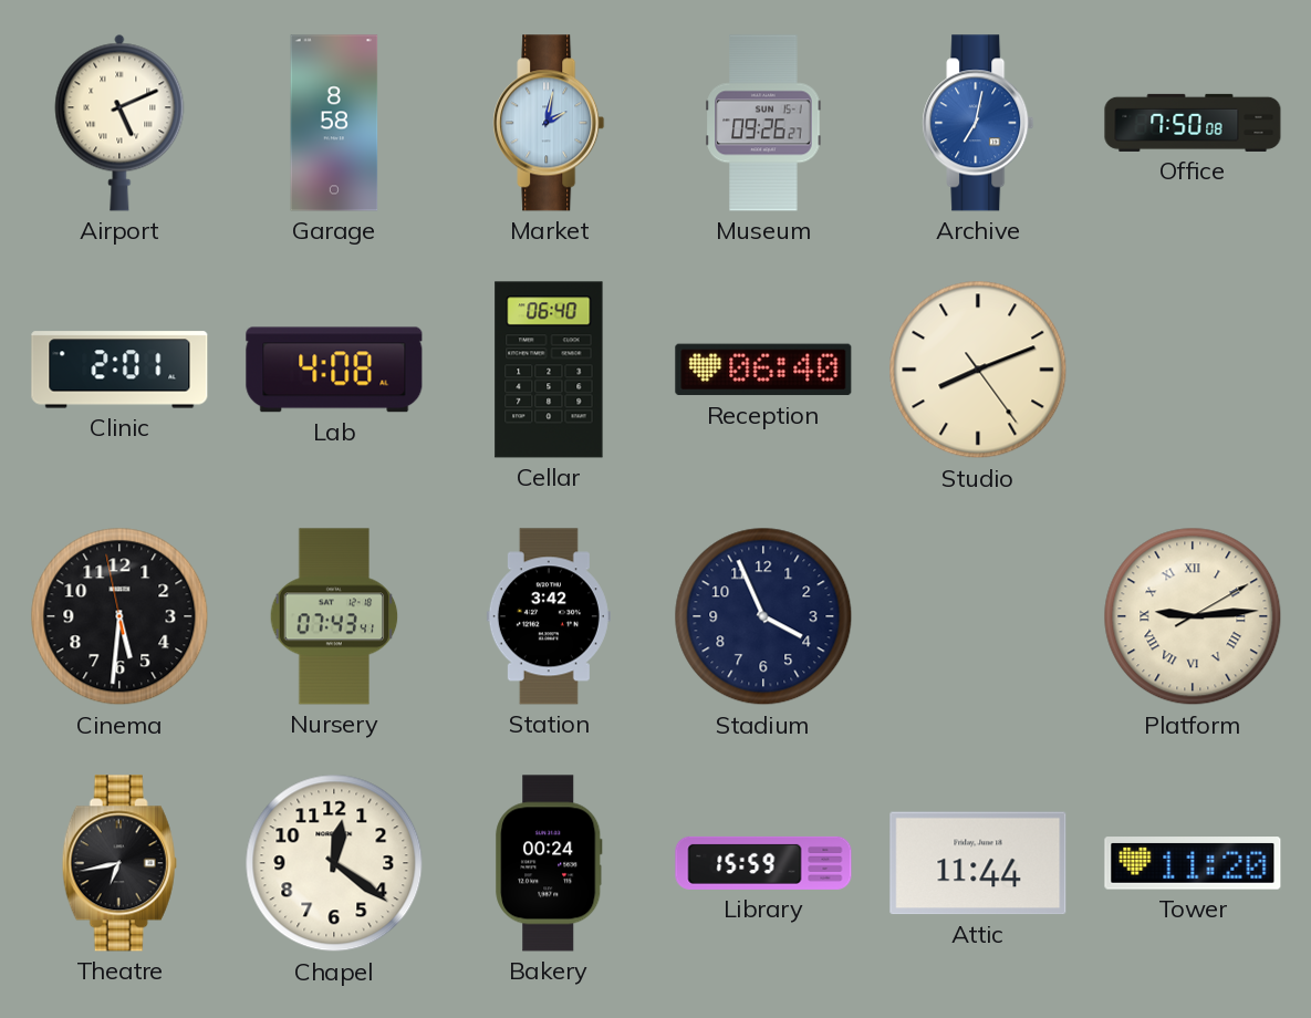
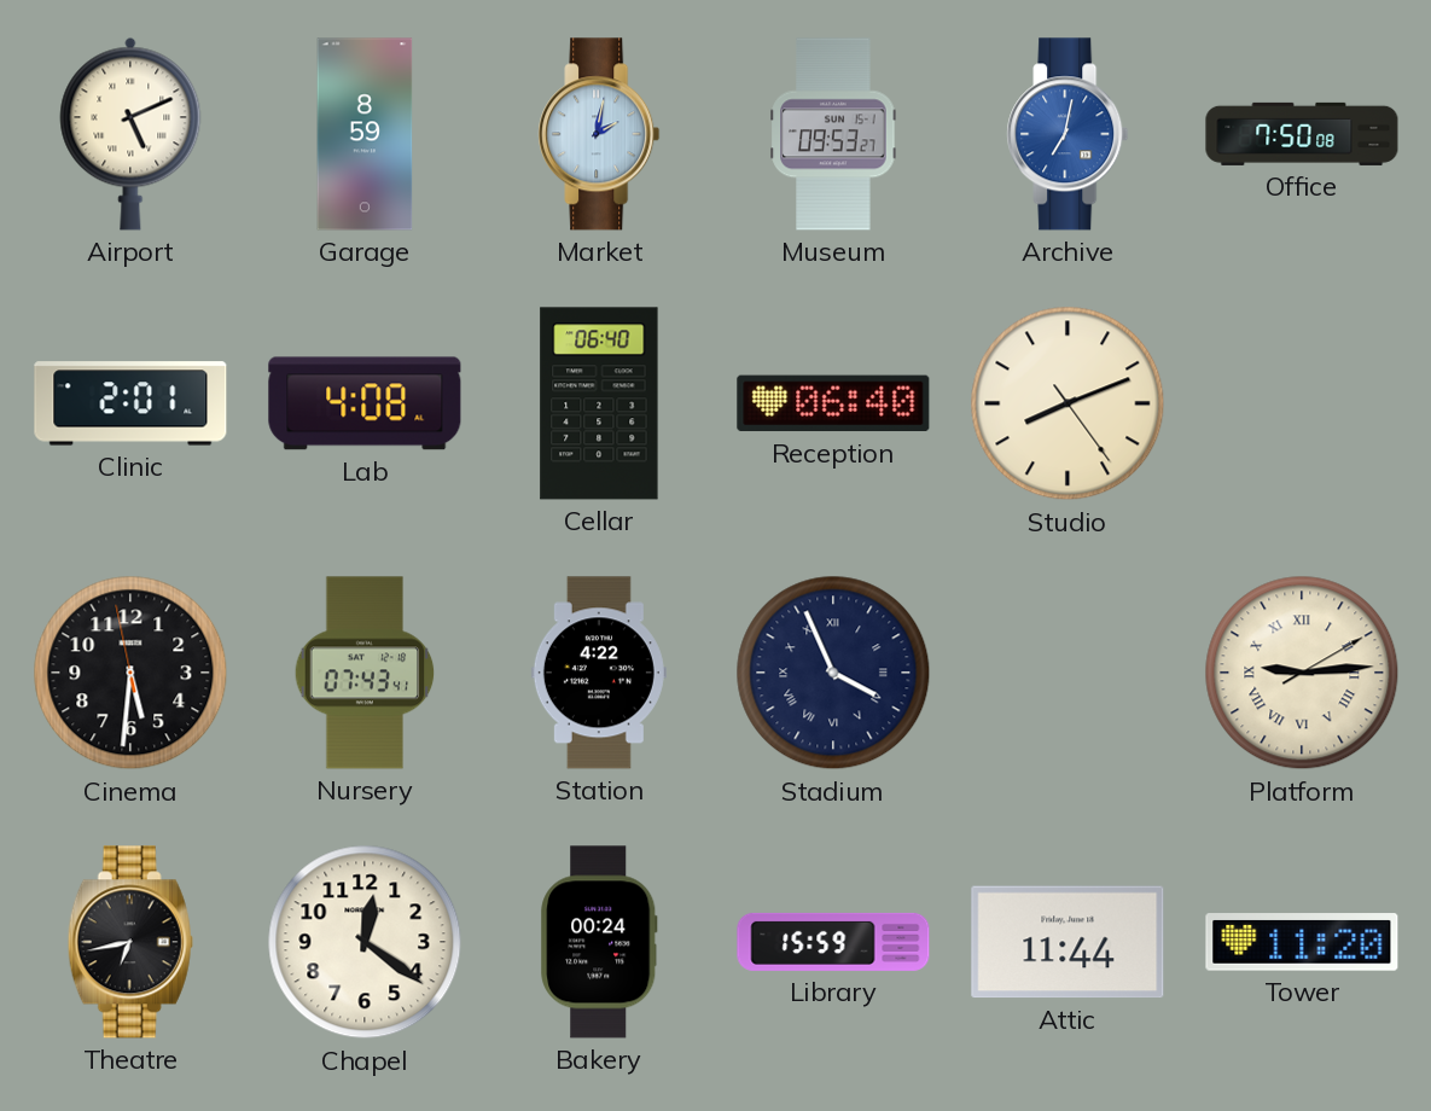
Garage: 8:58 -> 8:59
Museum: 09:26 -> 09:53
Station: 3:42 -> 4:22
Stadium numerals: Arabic -> Roman
